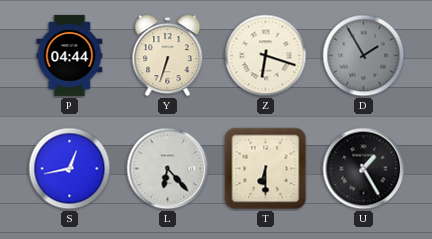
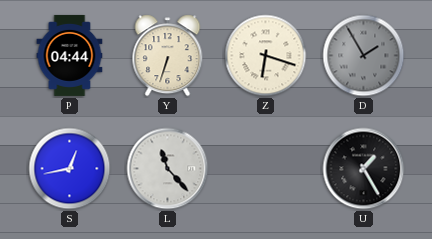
L: 6:23 -> 11:23
T: 6:30 -> none
